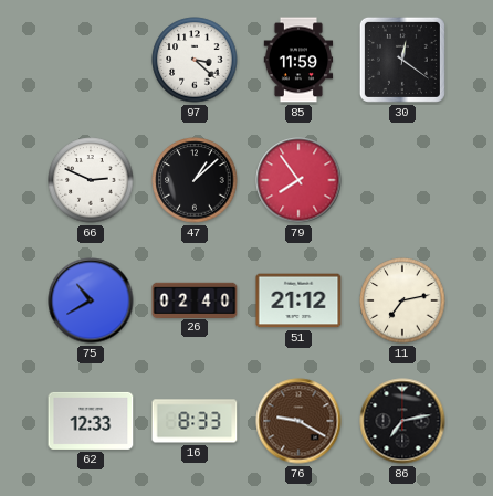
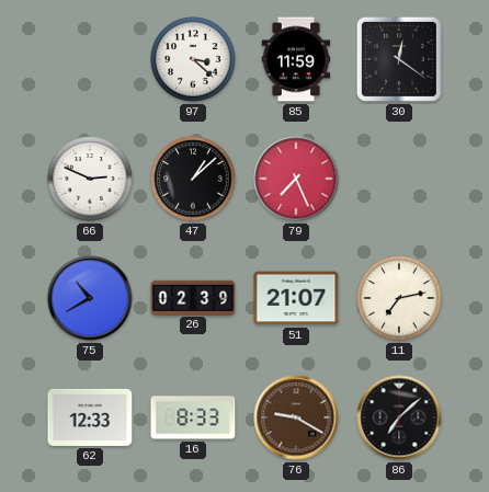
79: 7:54 -> 7:26
26: 02:40 -> 02:39
51: 21:12 -> 21:07
86: 7:13 -> 7:08
